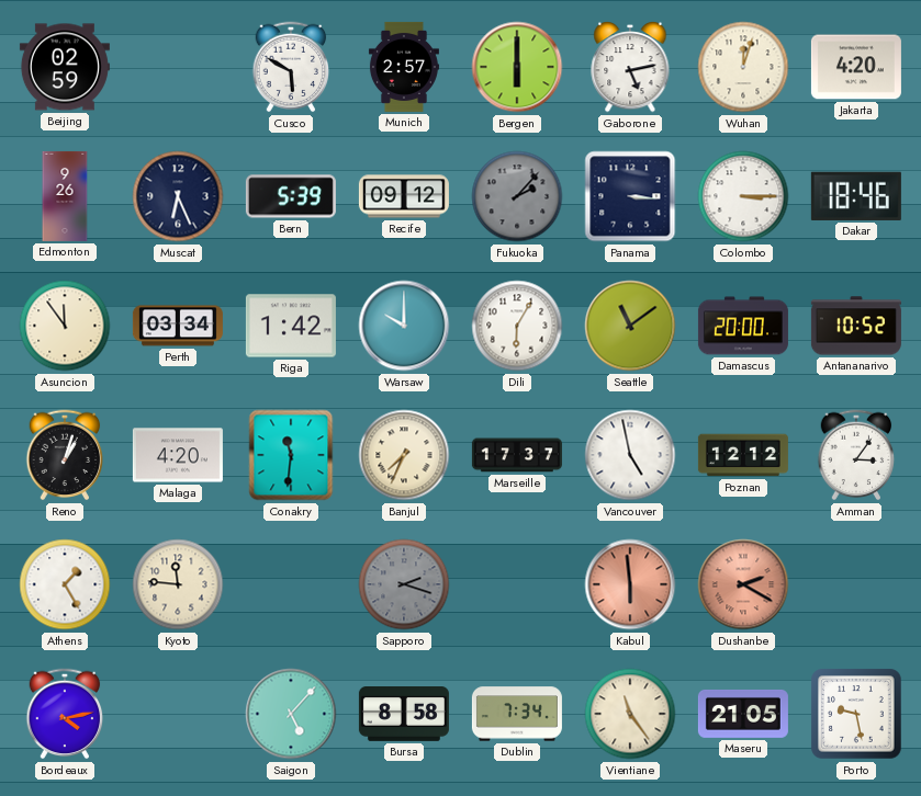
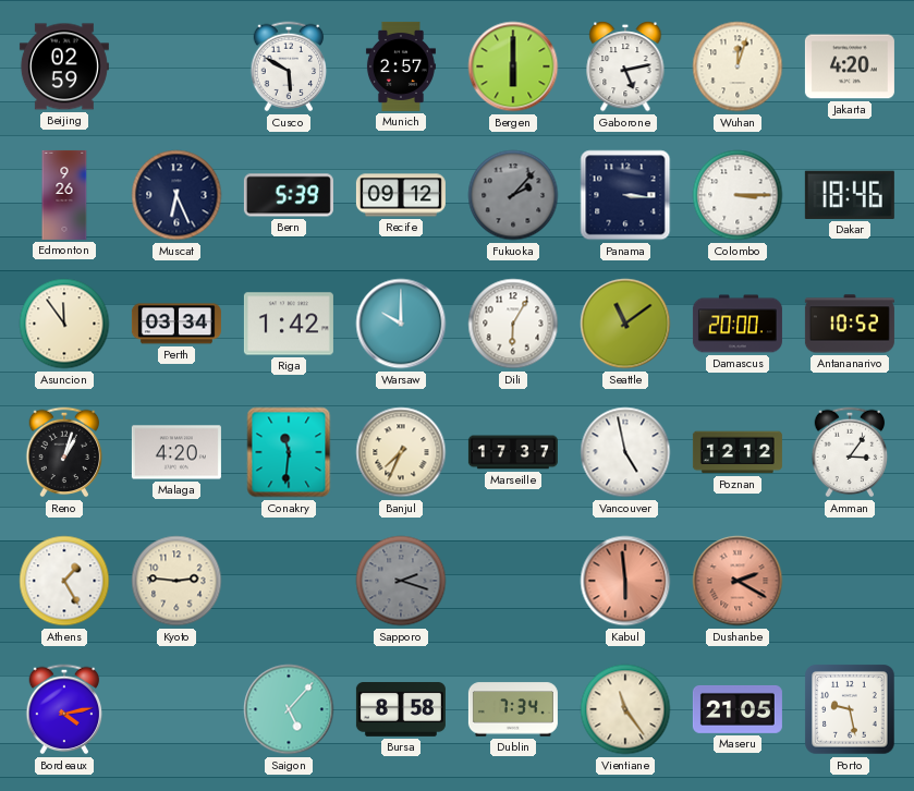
Kyoto: 11:46 -> 2:46
